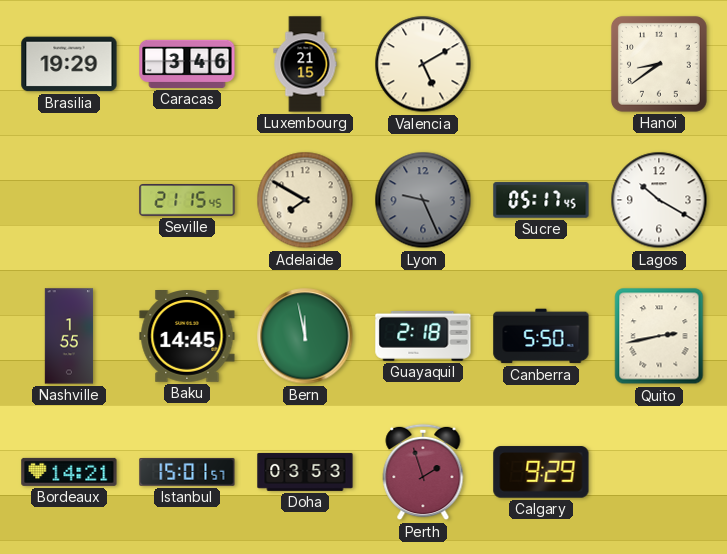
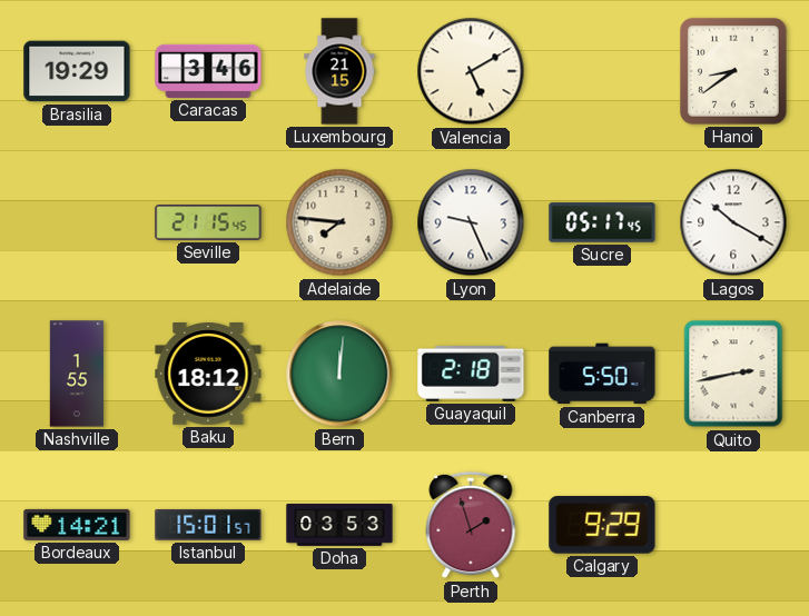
Adelaide: 7:50 -> 7:46
Lyon dial: grey -> white
Baku: 14:45 -> 18:12
Bern: 11:58 -> 12:01
